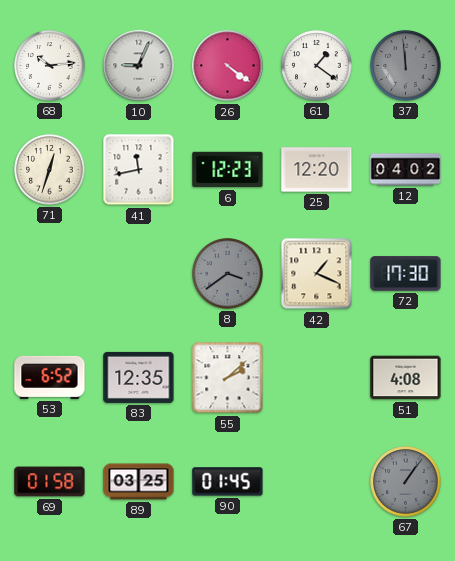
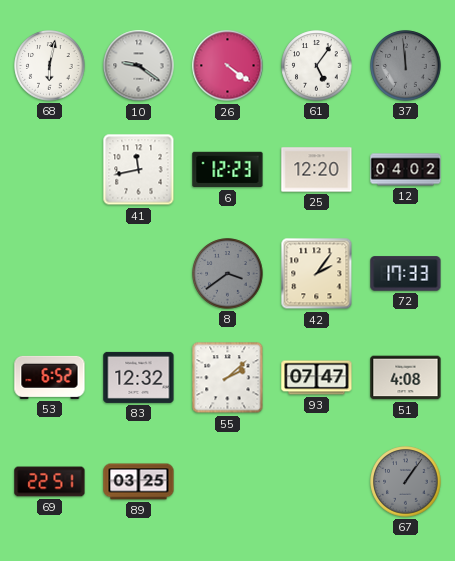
68: 10:14 -> 6:02
10: 9:04 -> 9:21
61: 1:21 -> 5:06
71: 12:33 -> none
42: 1:19 -> 2:06
72: 17:30 -> 17:33
83: 12:35 -> 12:32
93: none -> 07:47
69: 01:58 -> 22:51
90: 01:45 -> none
